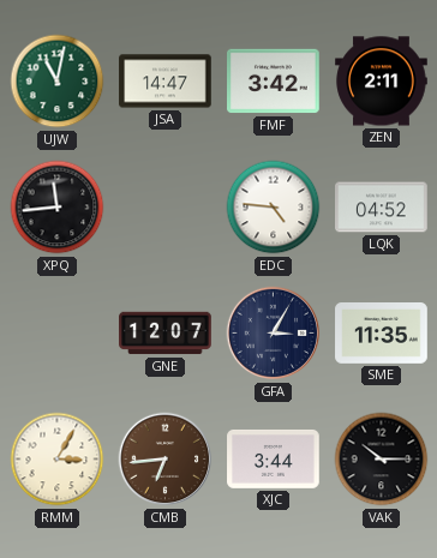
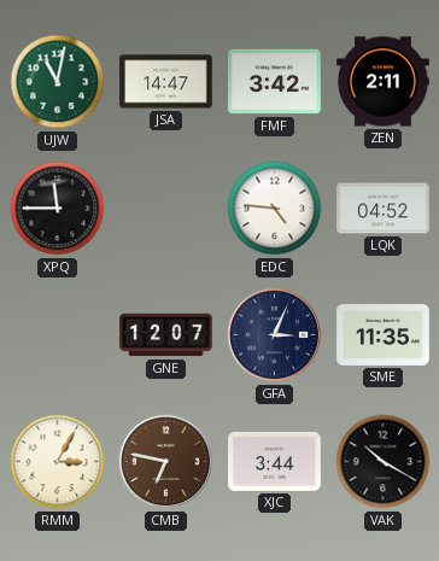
XPQ: 11:44 -> 11:45
GFA: 3:05 -> 3:04
CMB: 6:44 -> 6:47
VAK: 10:15 -> 10:20
